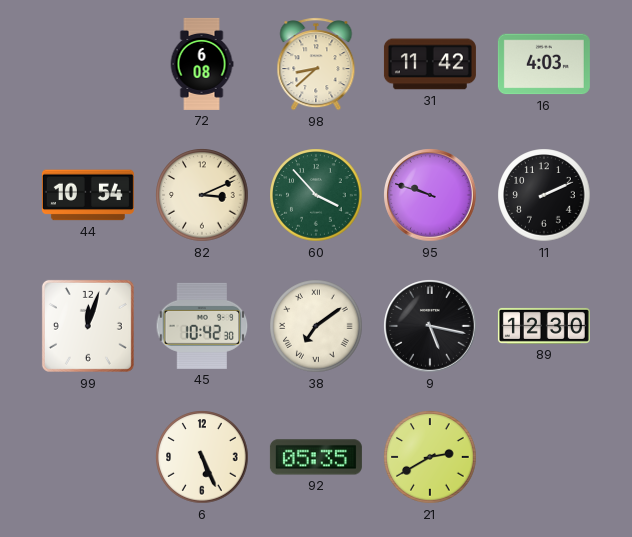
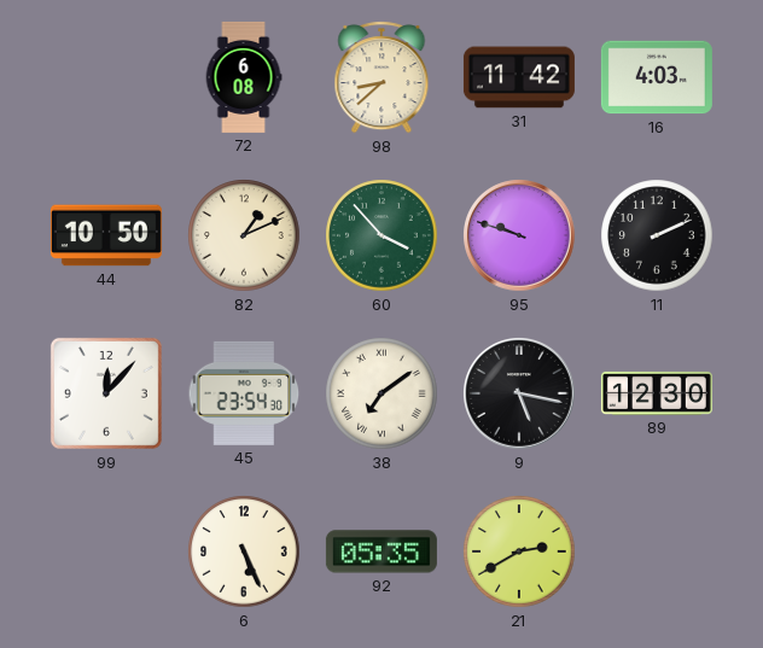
44: 10:54 -> 10:50
82: 3:11 -> 1:11
99: 12:03 -> 12:07
45: 10:42 -> 23:54
